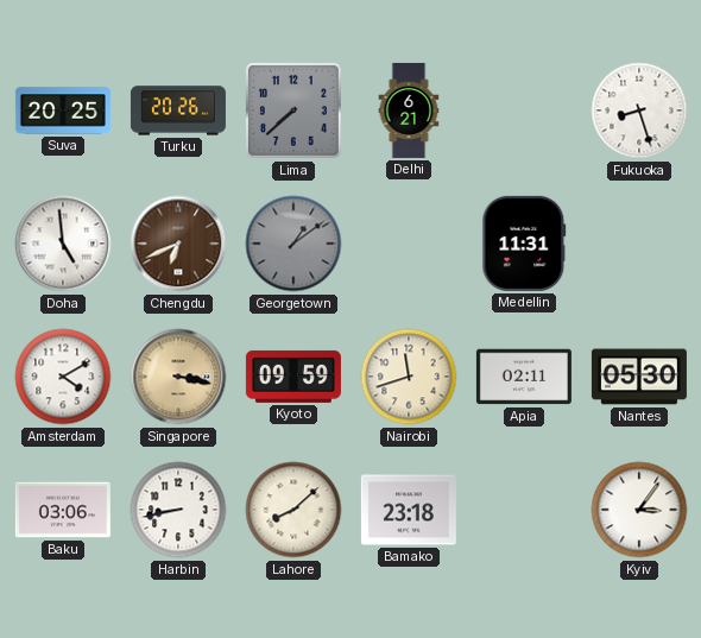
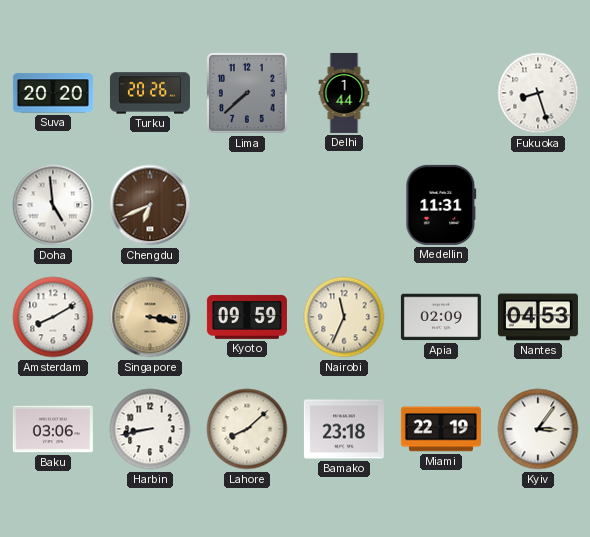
Suva: 20:25 -> 20:20
Delhi: 6:21 -> 1:44
Georgetown: 1:09 -> none
Amsterdam: 4:10 -> 8:10
Nairobi: 11:42 -> 11:34
Apia: 02:11 -> 02:09
Nantes: 05:30 -> 04:53
Miami: none -> 22:19
